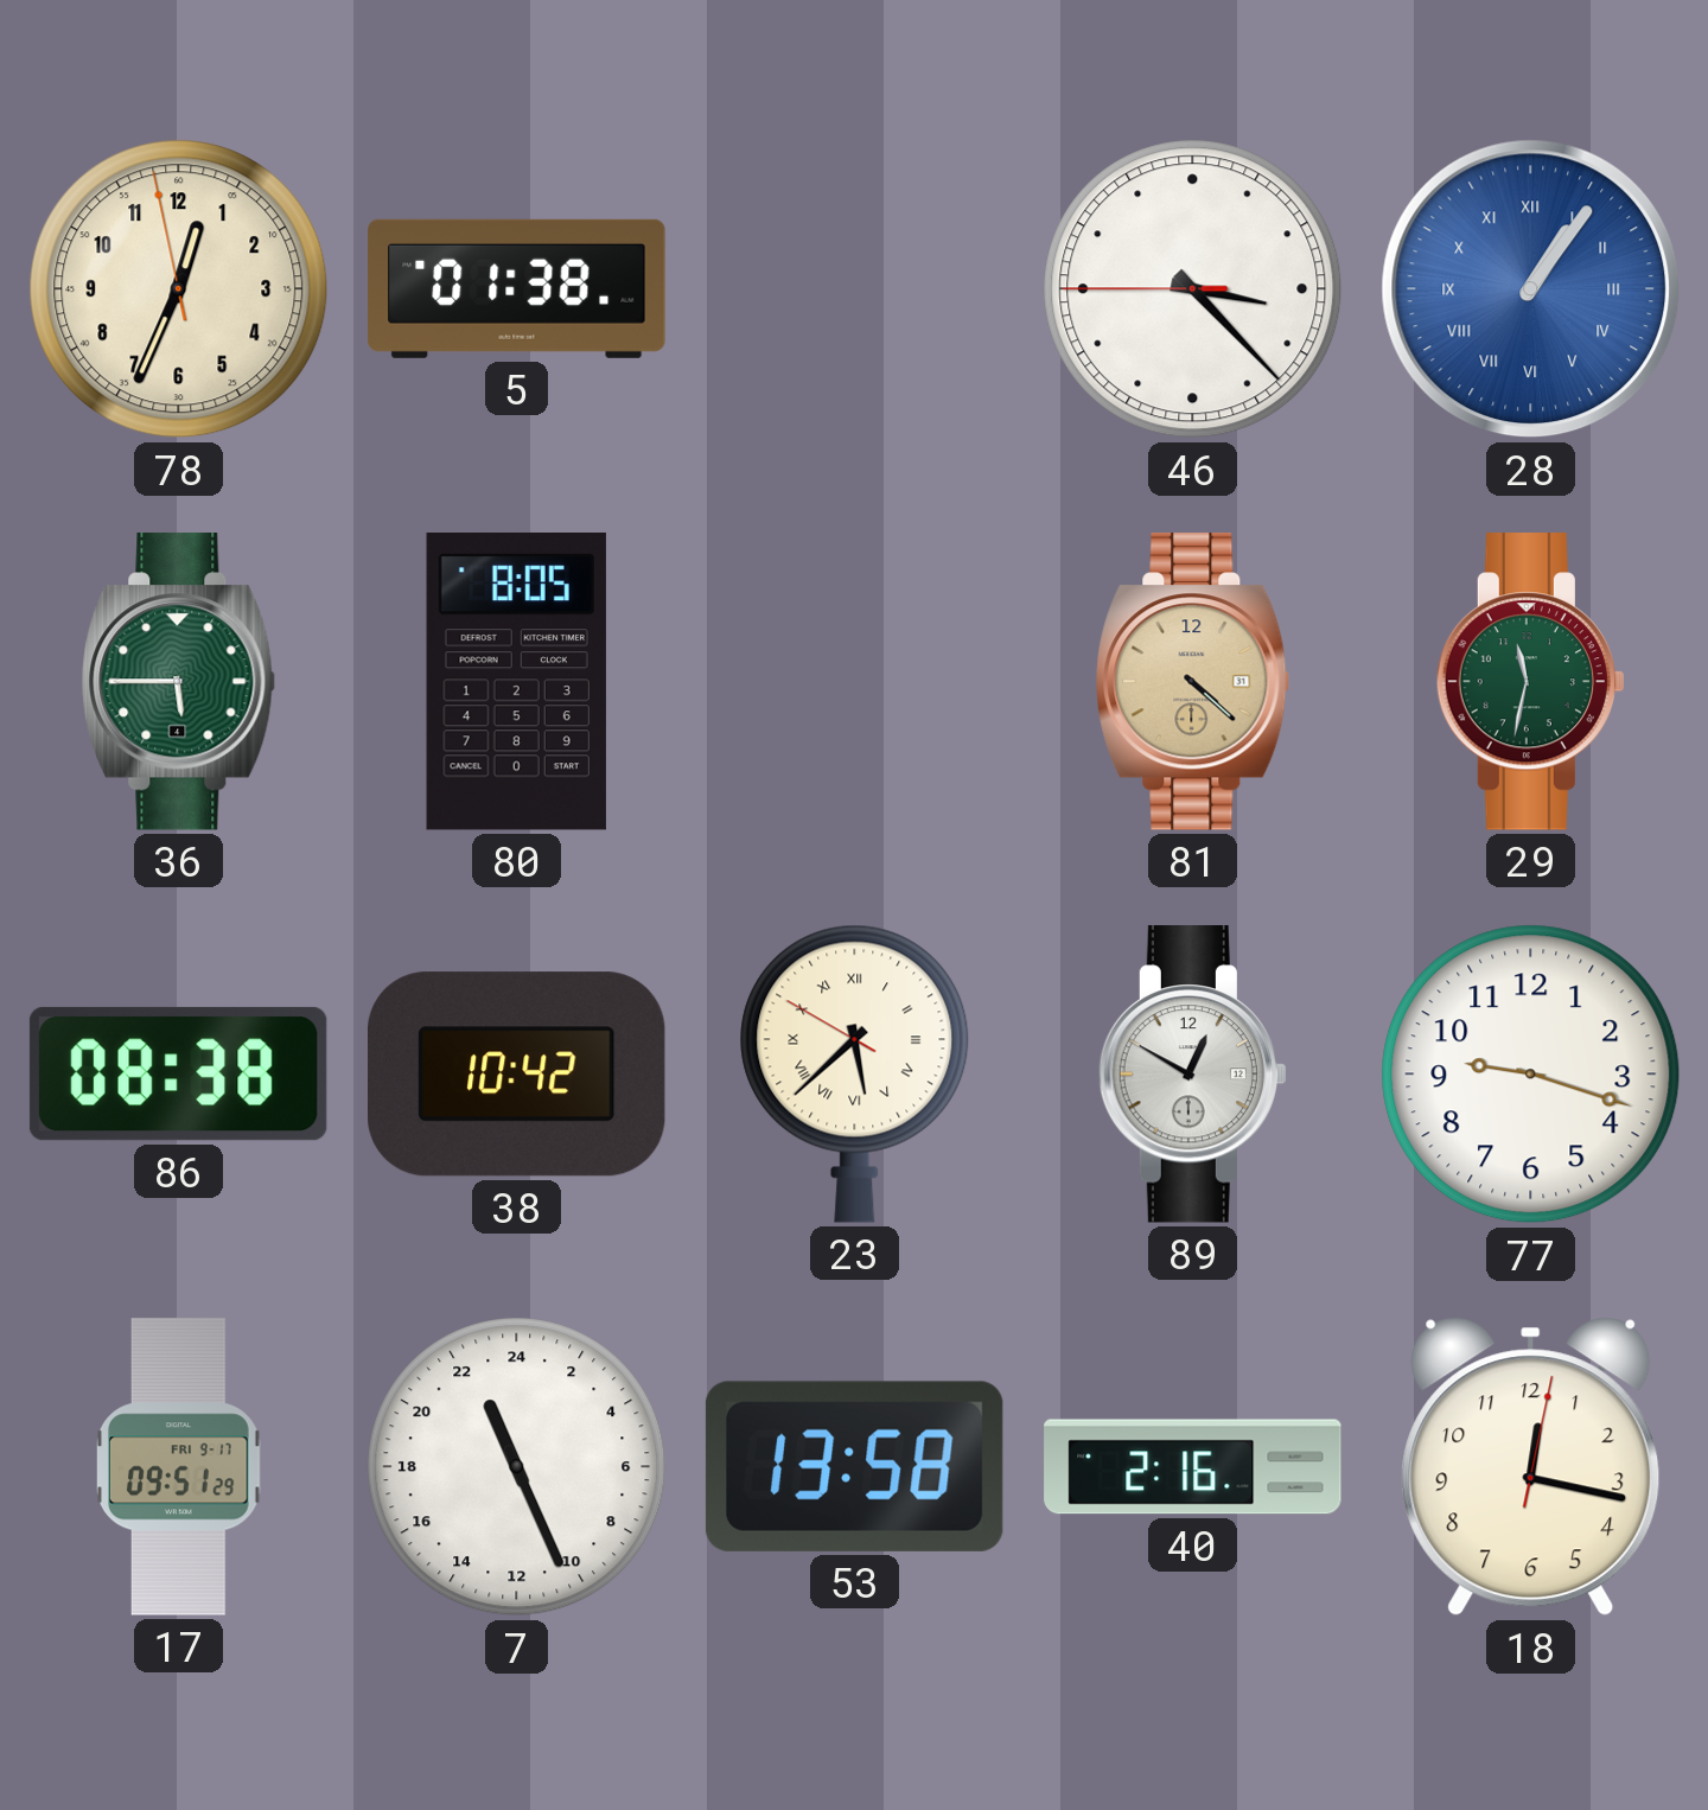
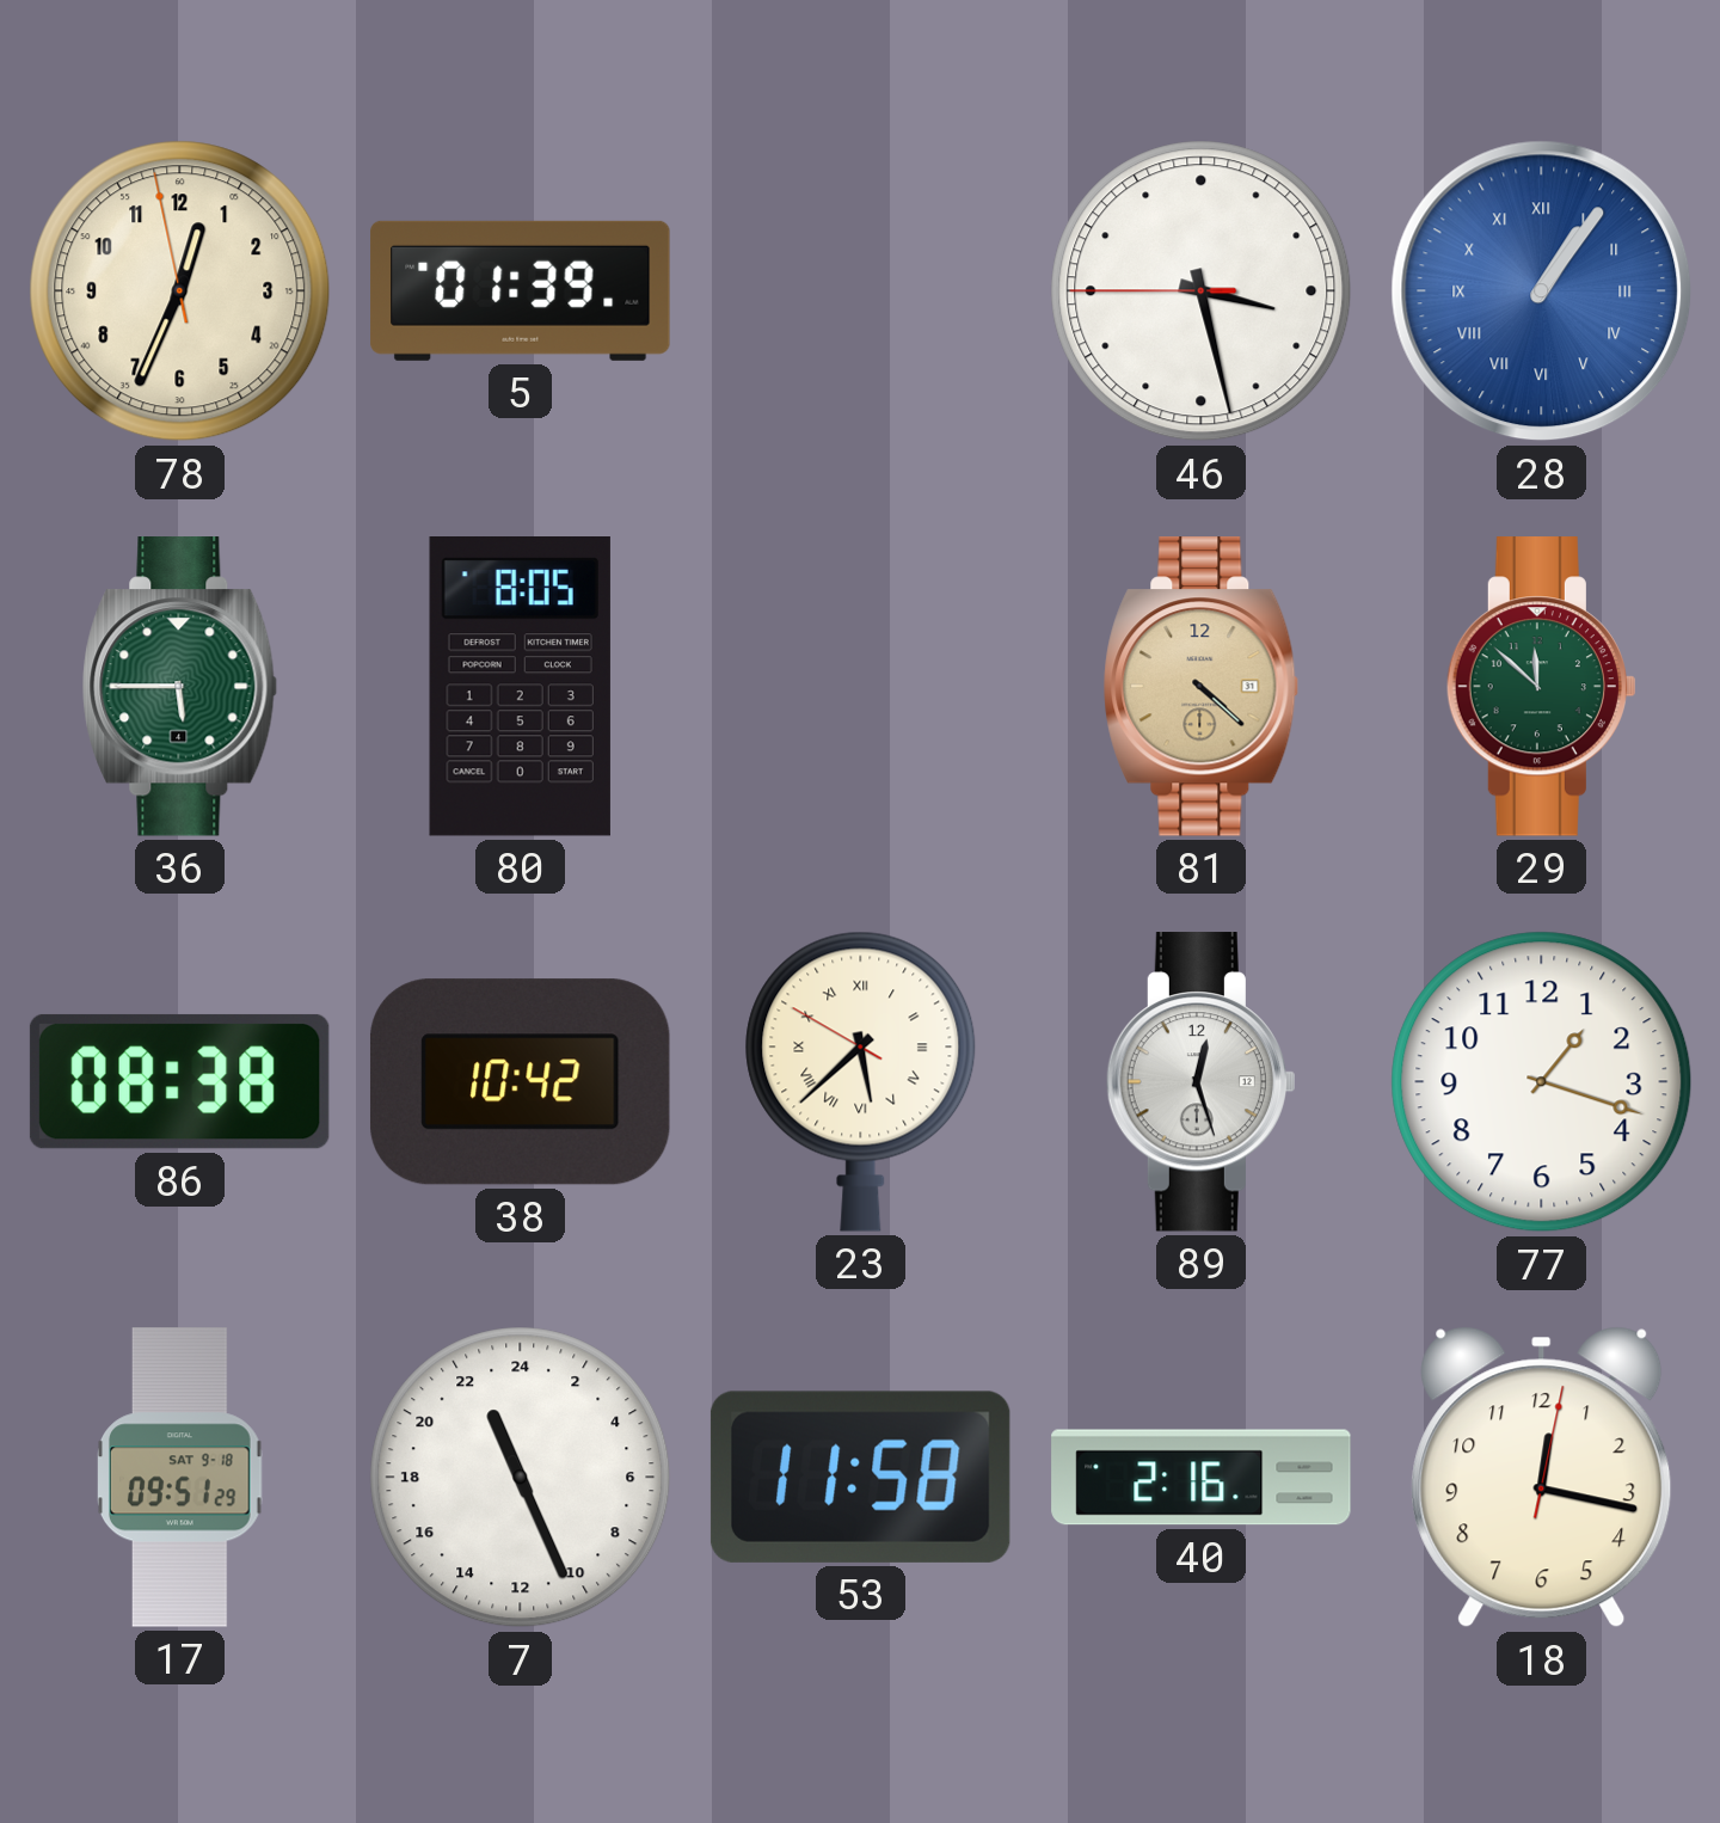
5: 01:38 -> 01:39
46: 3:22 -> 3:27
29: 11:32 -> 11:52
89: 12:50 -> 12:27
77: 9:18 -> 1:18
17 date: FRI 9-17 -> SAT 9-18
53: 13:58 -> 11:58
